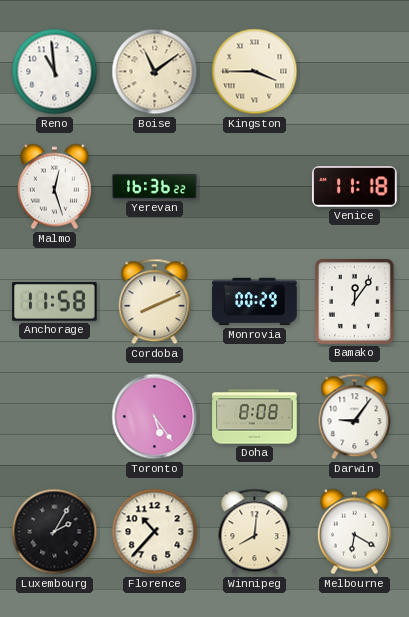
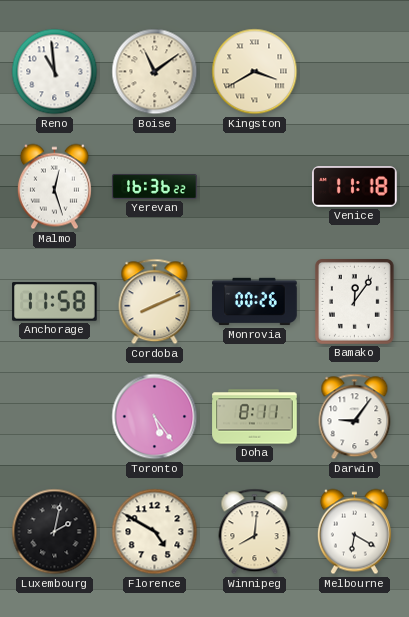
Kingston: 3:45 -> 3:40
Monrovia: 00:29 -> 00:26
Doha: 8:08 -> 8:11
Luxembourg: 2:05 -> 2:02
Florence: 10:37 -> 4:50
